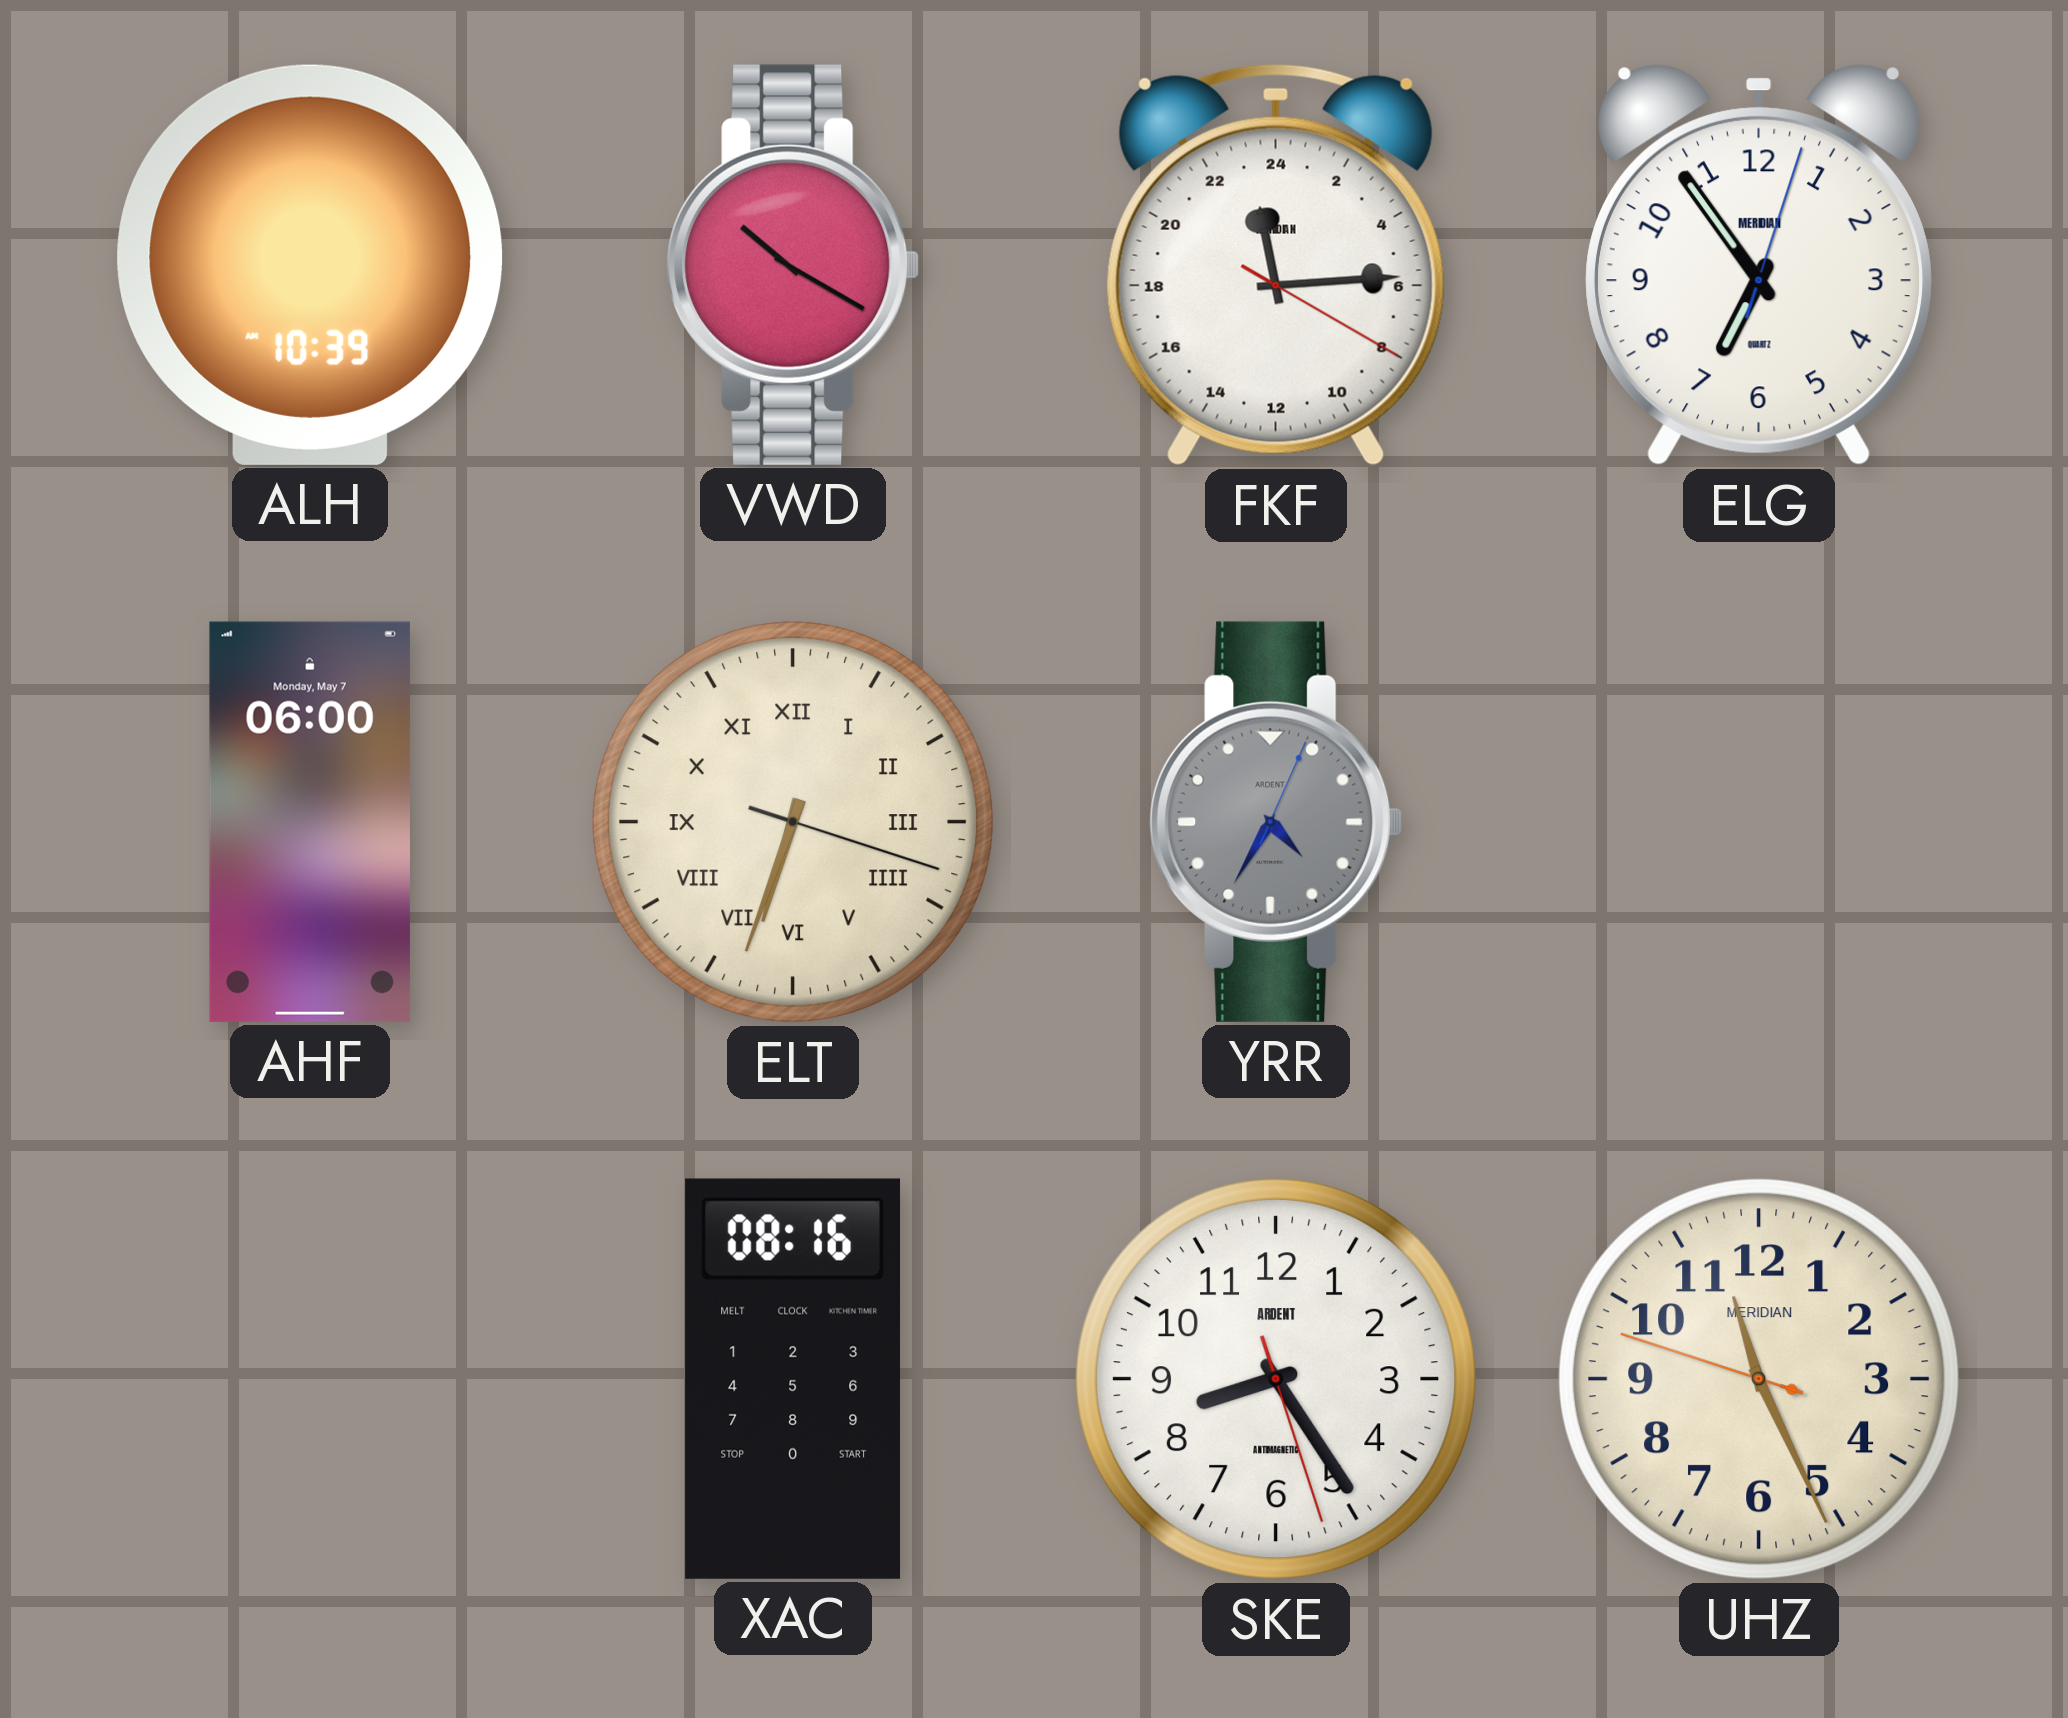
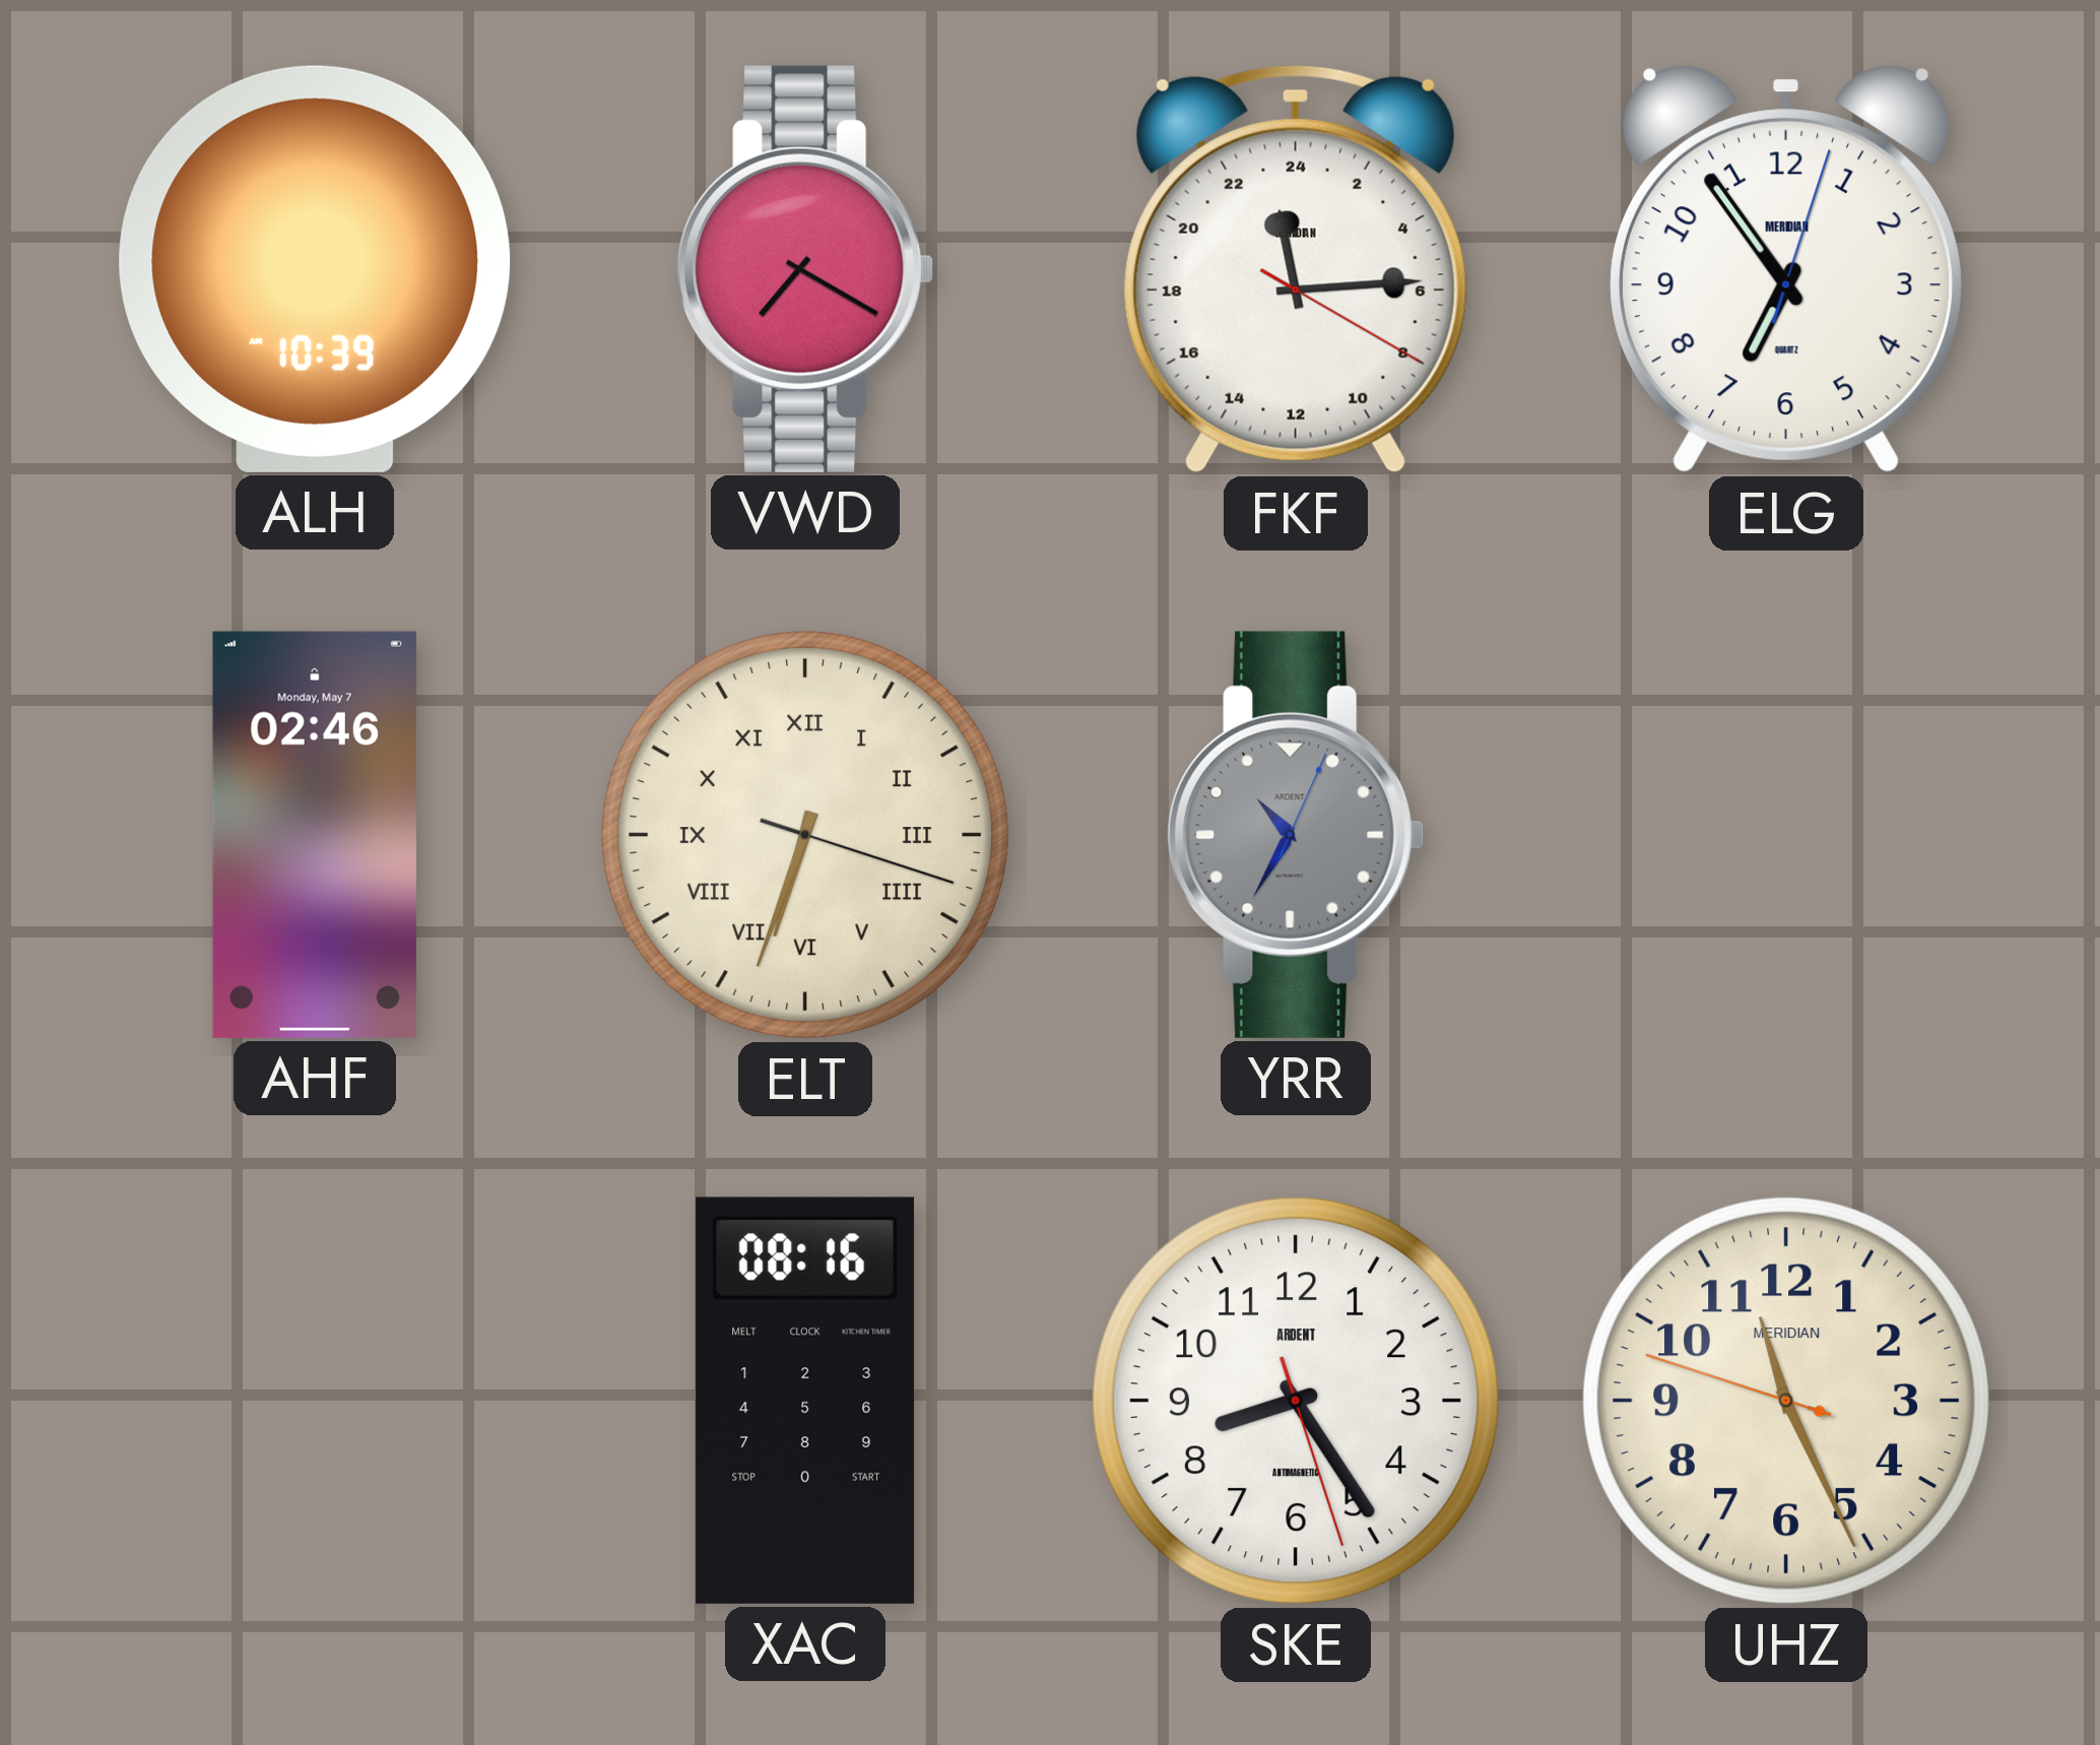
VWD: 10:20 -> 7:20
AHF: 06:00 -> 02:46
YRR: 4:35 -> 10:35
